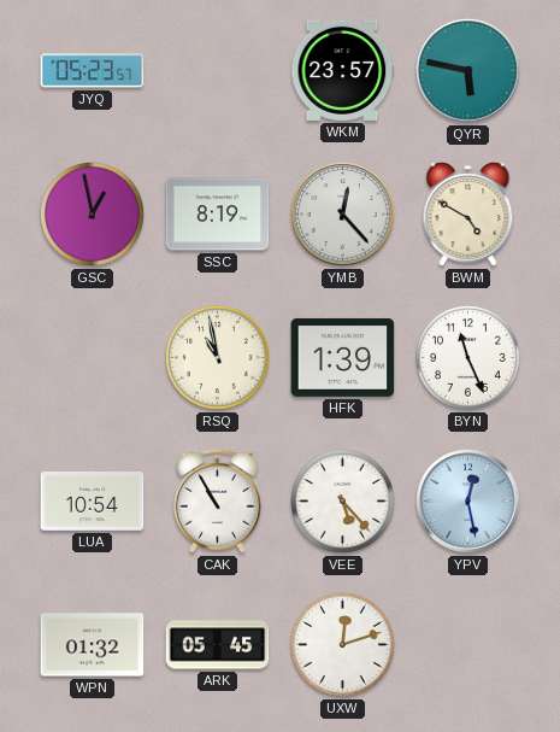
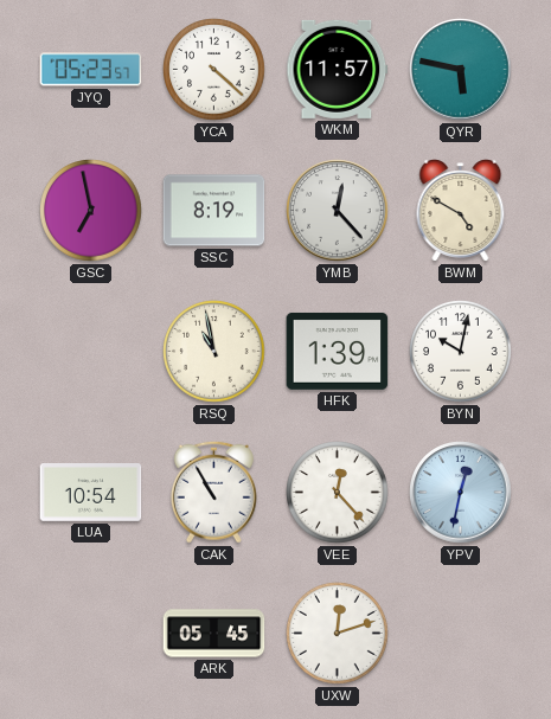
YCA: none -> 4:22
WKM: 23:57 -> 11:57
GSC: 12:58 -> 6:58
BYN: 11:26 -> 10:02
VEE: 5:23 -> 12:23
YPV: 12:28 -> 12:32
WPN: 01:32 -> none
